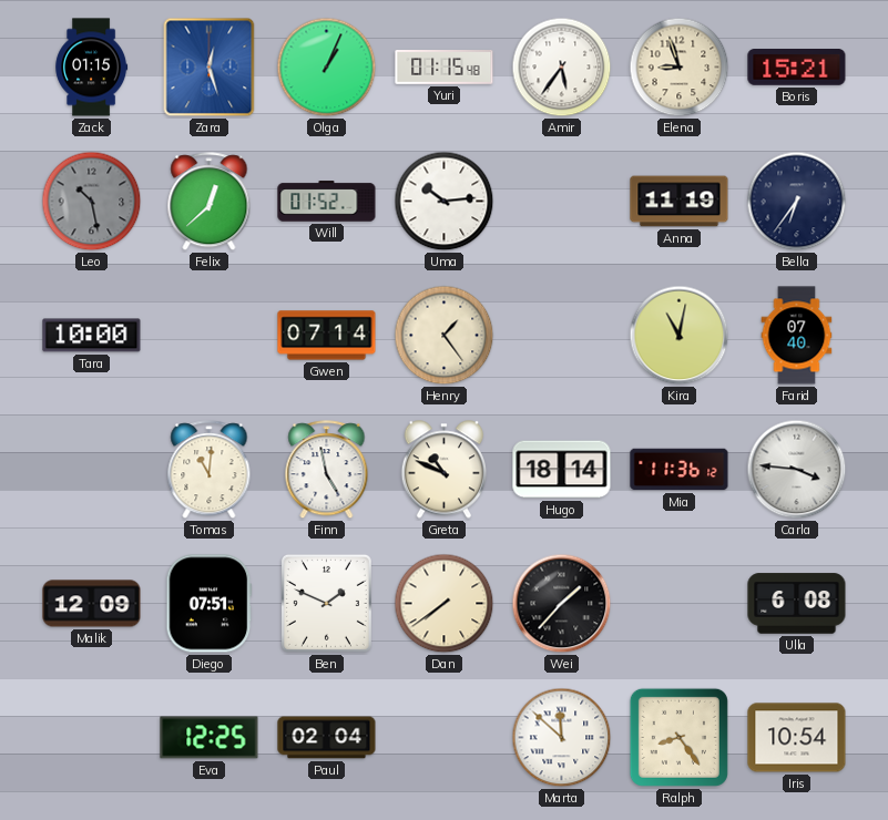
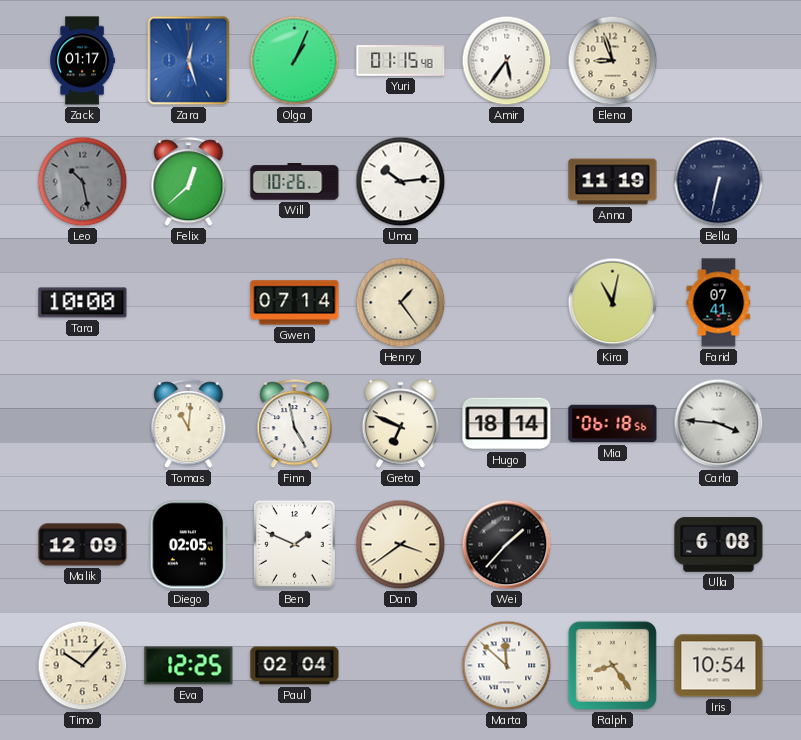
Zack: 01:15 -> 01:17
Boris: 15:21 -> none
Will: 01:52 -> 10:26
Bella: 6:36 -> 6:32
Farid: 07:40 -> 07:41
Greta: 10:49 -> 6:49
Mia: 11:36 -> 06:18
Diego: 07:51 -> 02:05
Dan: 7:39 -> 3:39
Timo: none -> 10:07
